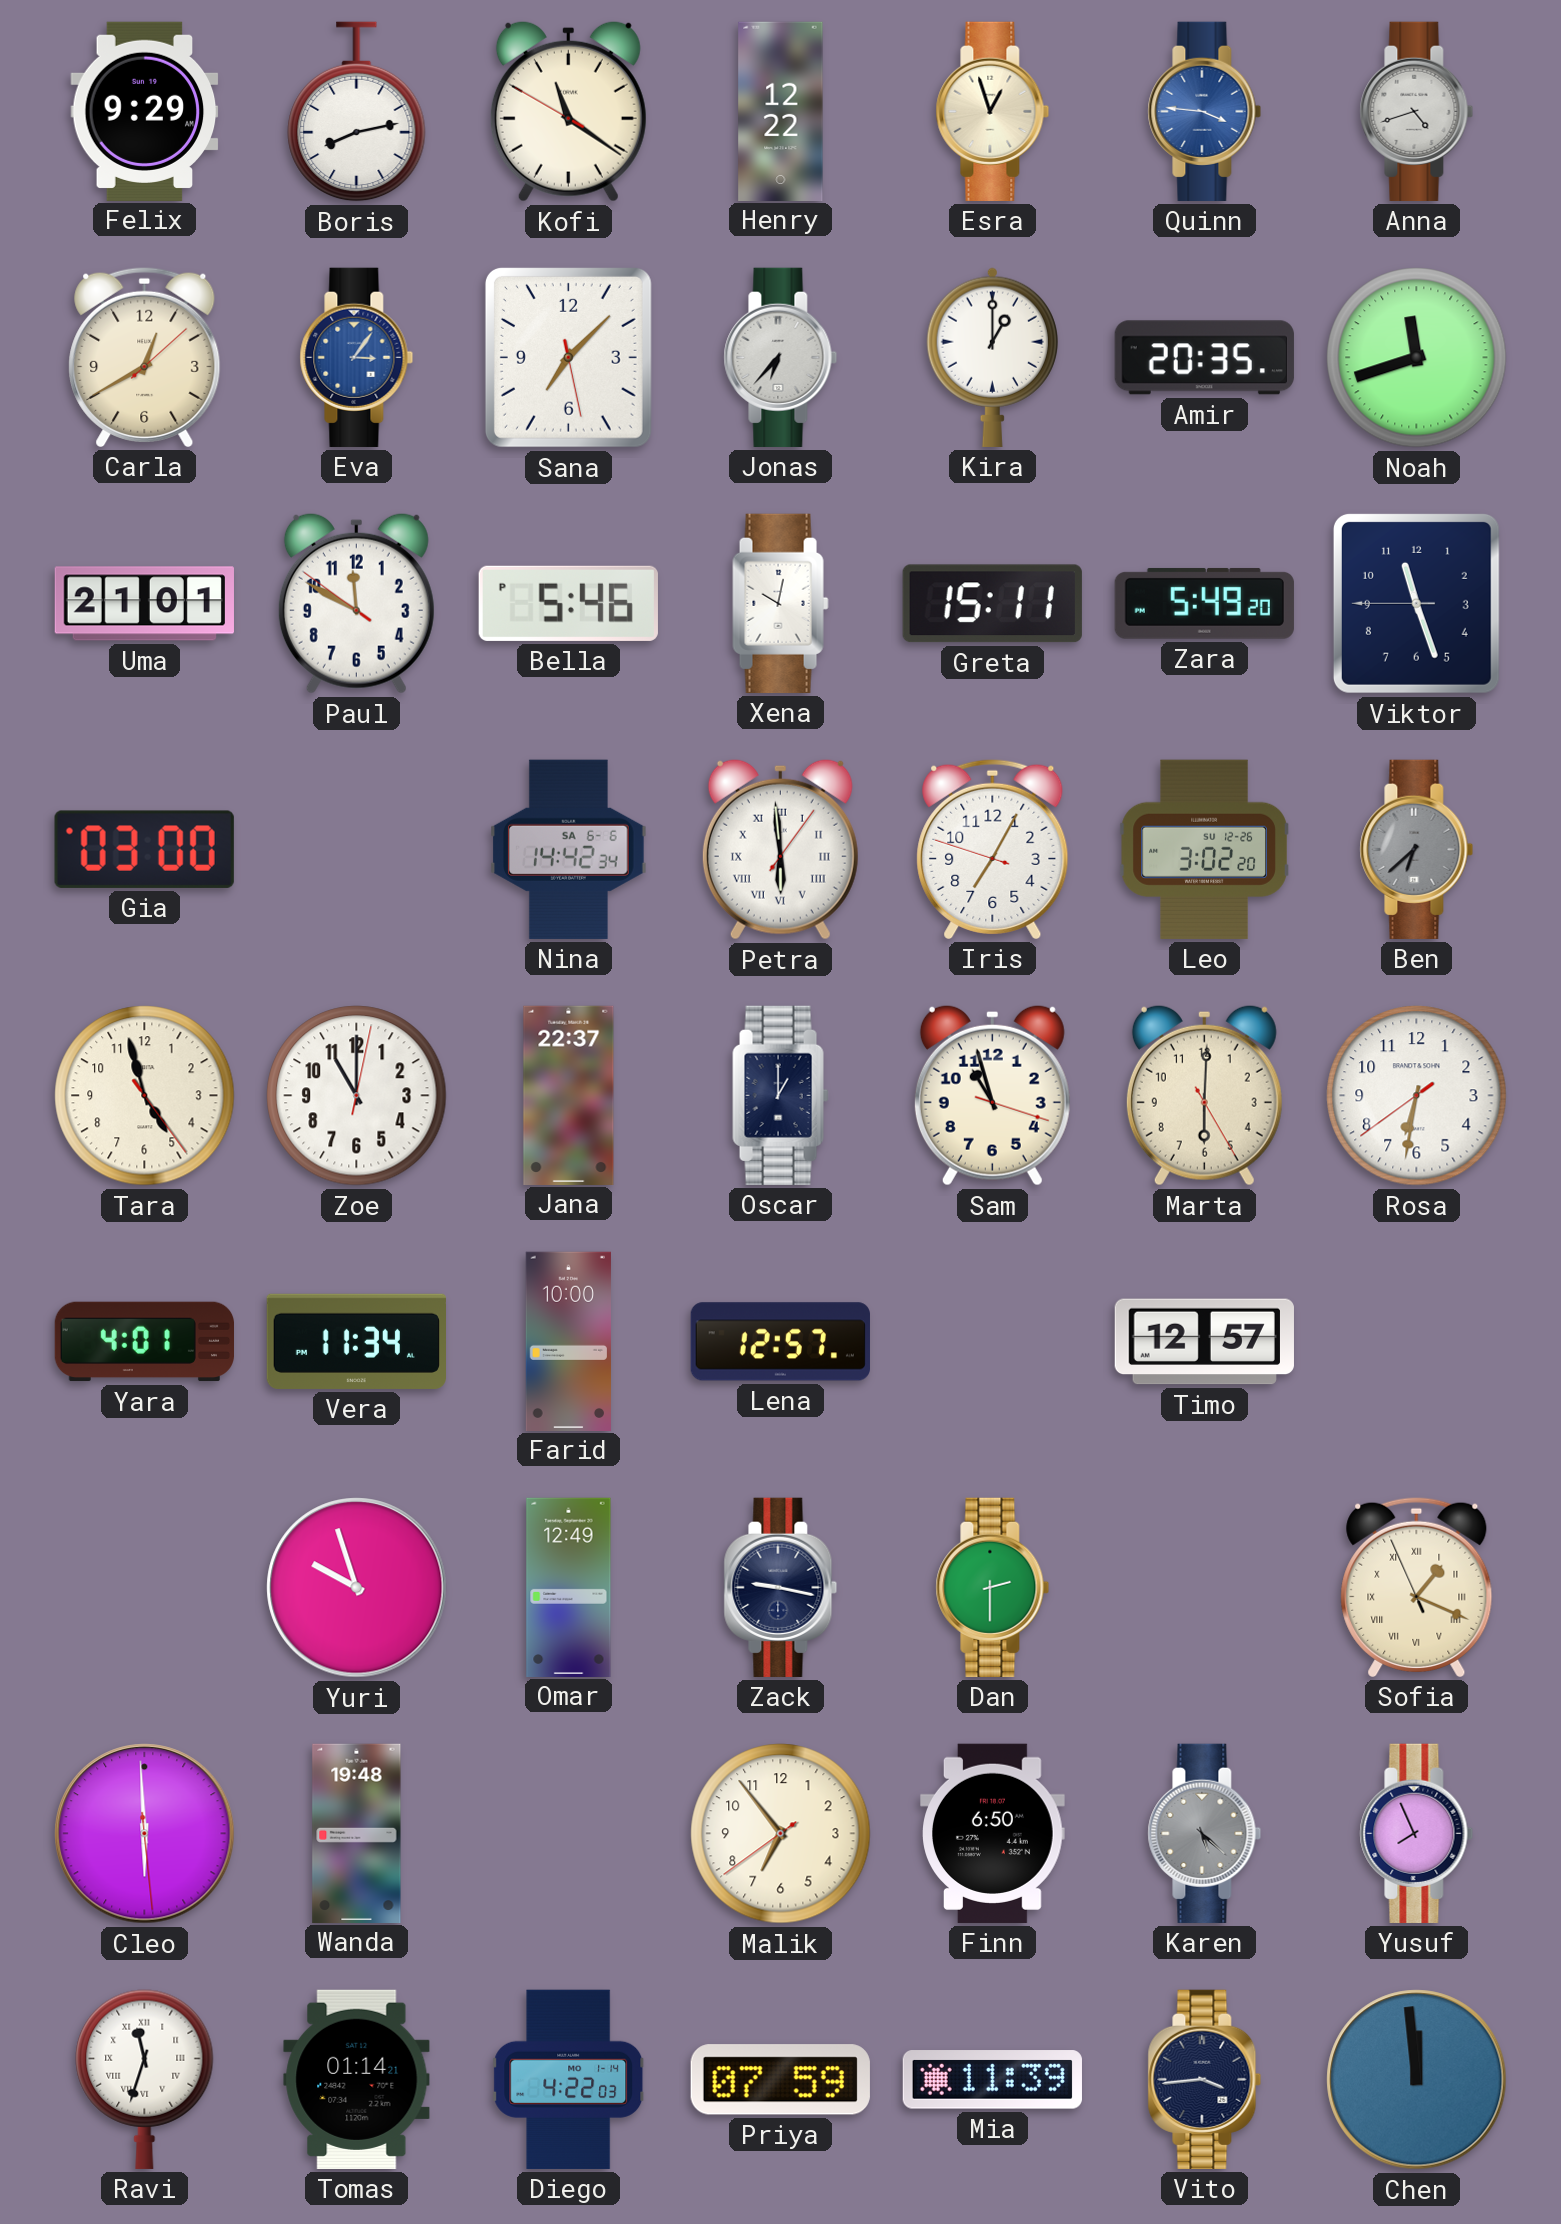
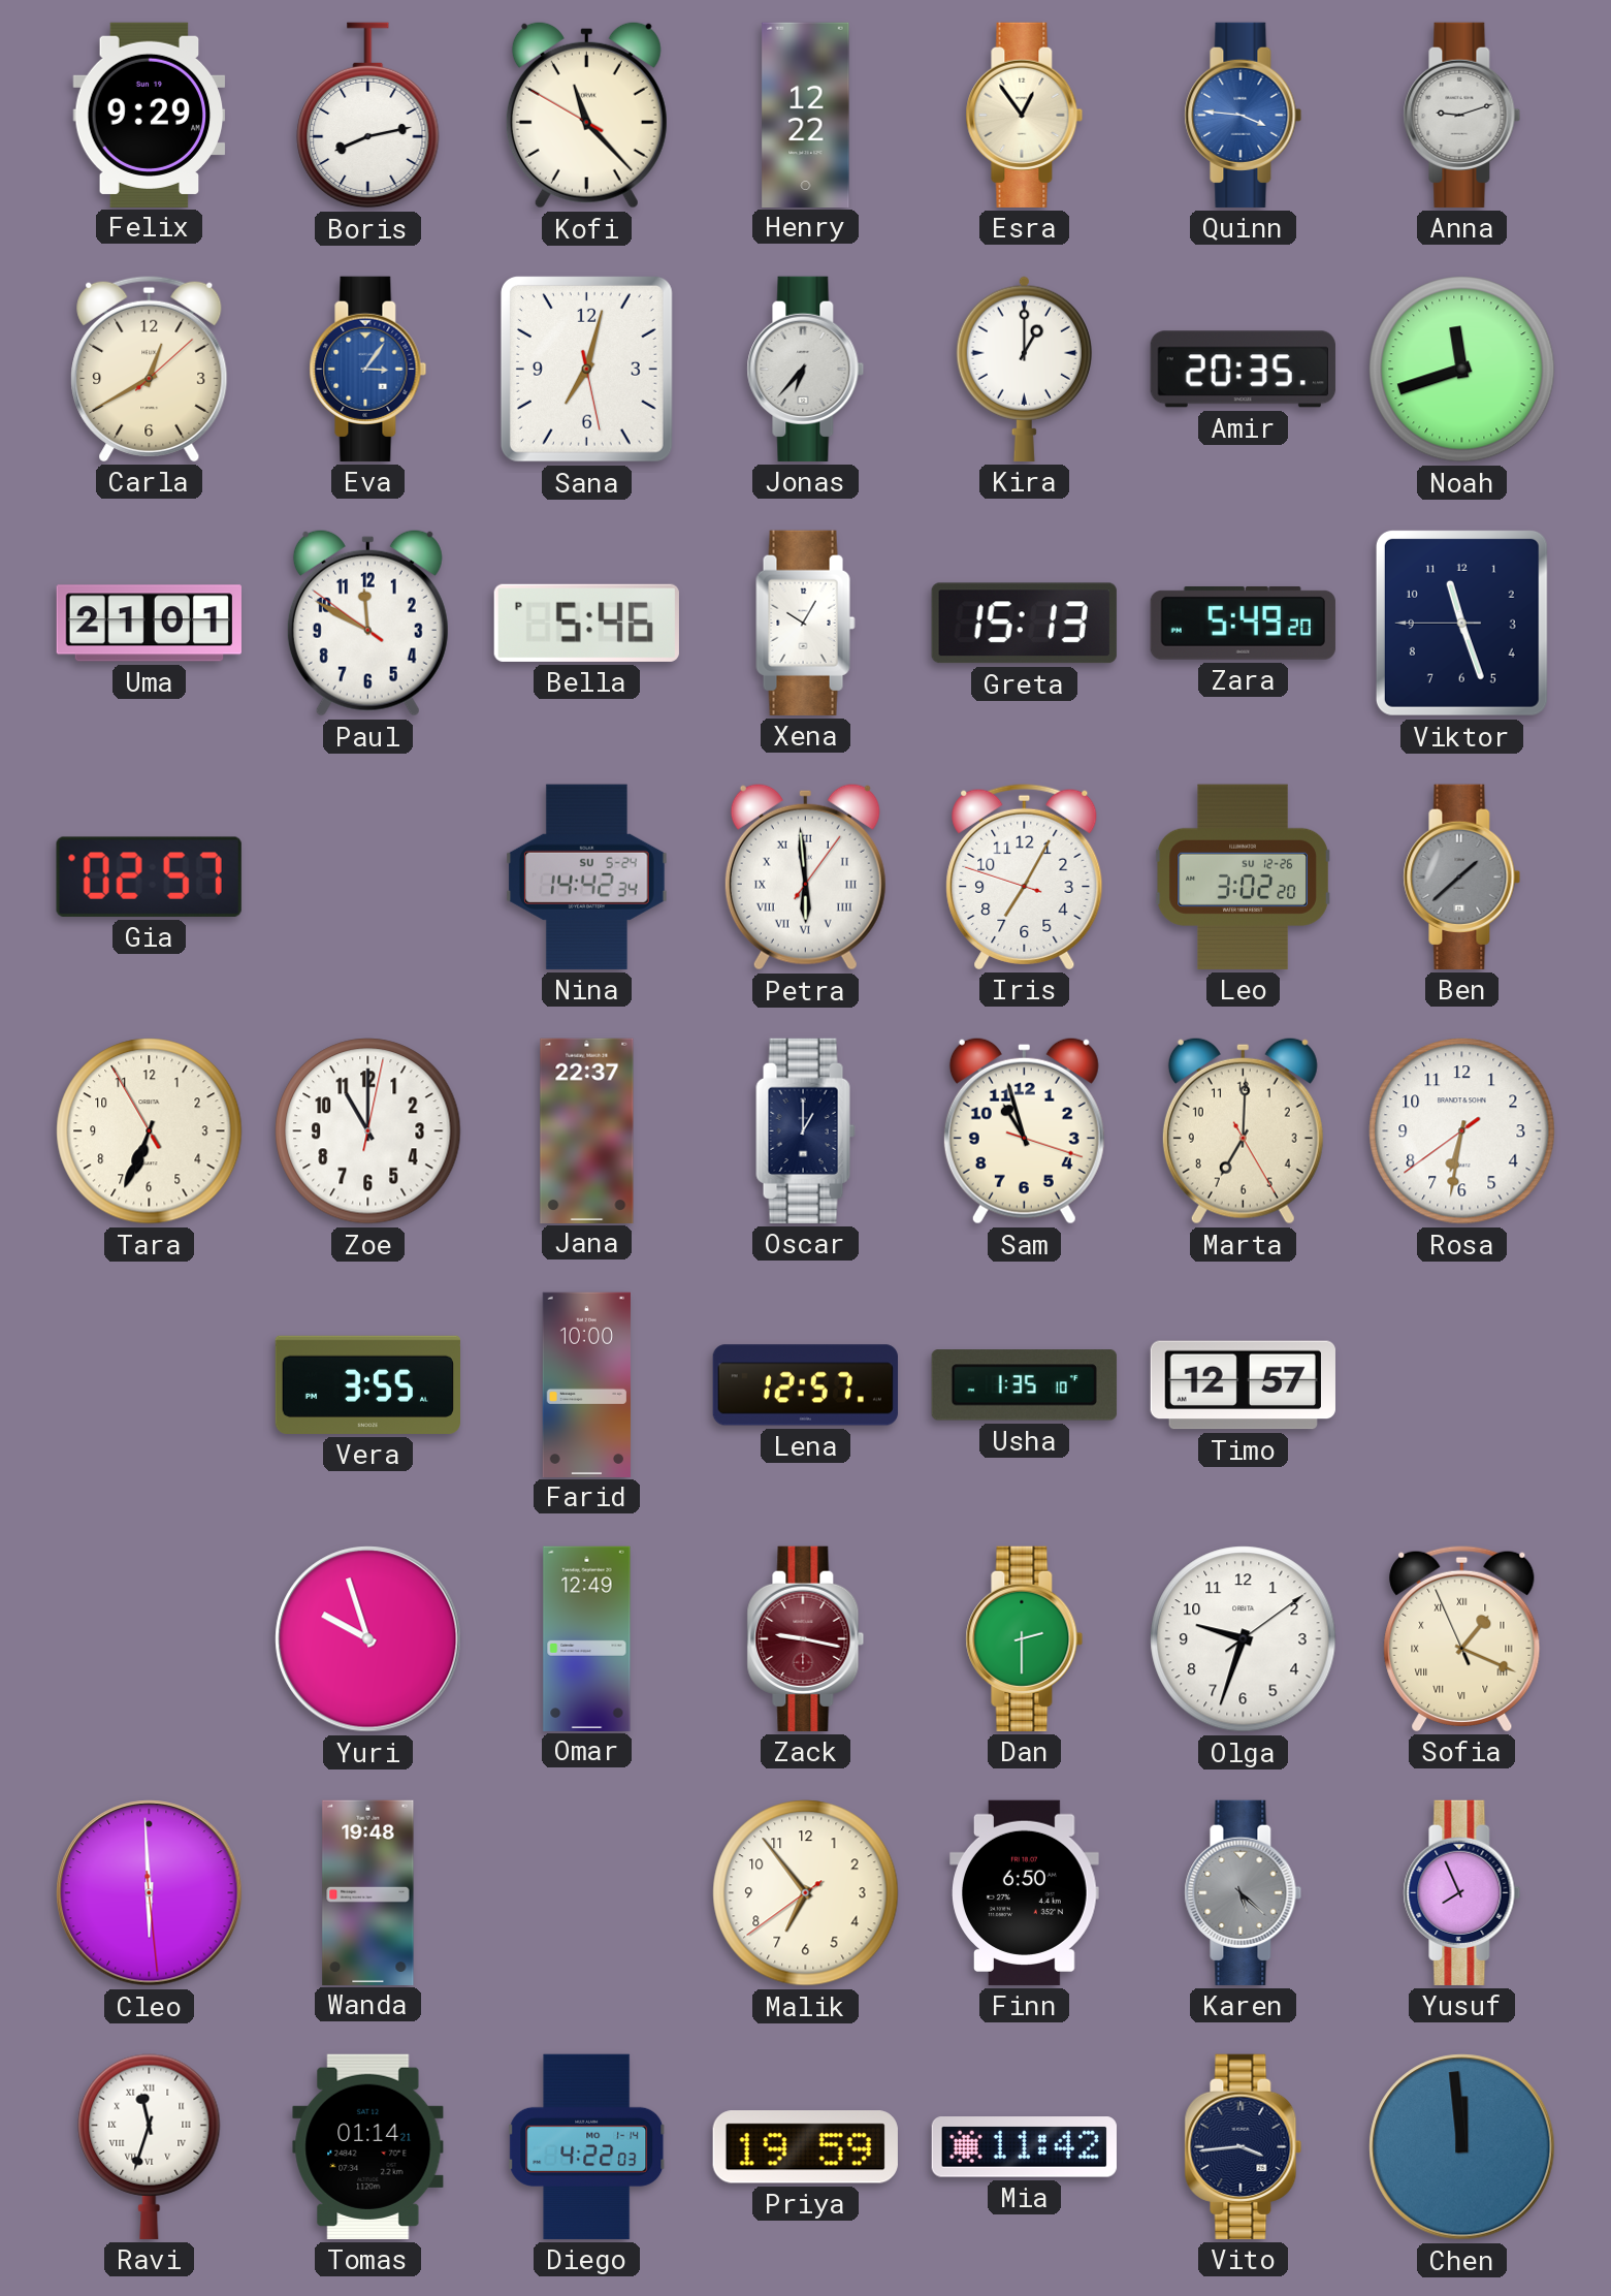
Kofi: 11:20 -> 11:22
Esra: 12:57 -> 12:54
Anna: 4:42 -> 9:12
Sana: 7:07 -> 7:02
Xena: 10:02 -> 10:05
Greta: 15:11 -> 15:13
Gia: 03:00 -> 02:57
Nina date: SA 6-6 -> SU 5-24
Ben: 6:38 -> 1:38
Tara: 4:57 -> 6:33
Marta: 6:00 -> 7:00
Yara: 4:01 -> none
Vera: 11:34 -> 3:55
Usha: none -> 1:35
Zack dial: navy -> burgundy
Olga: none -> 9:33
Priya: 07:59 -> 19:59
Mia: 11:39 -> 11:42
